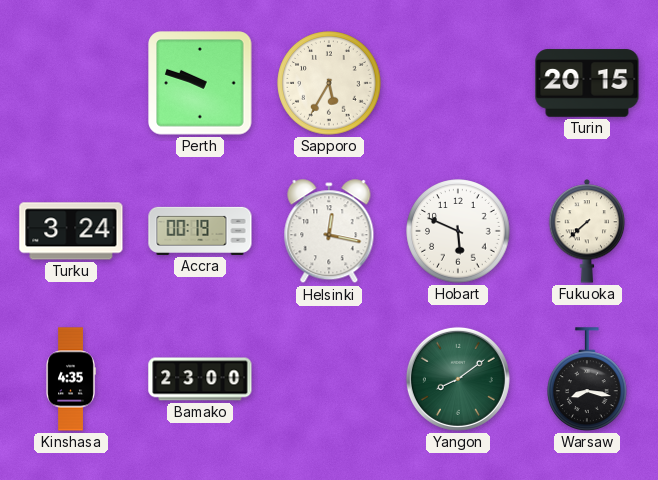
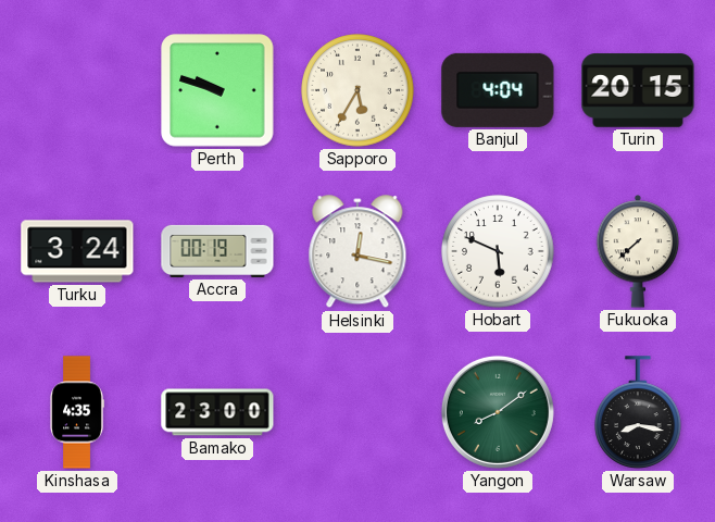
Banjul: none -> 4:04
